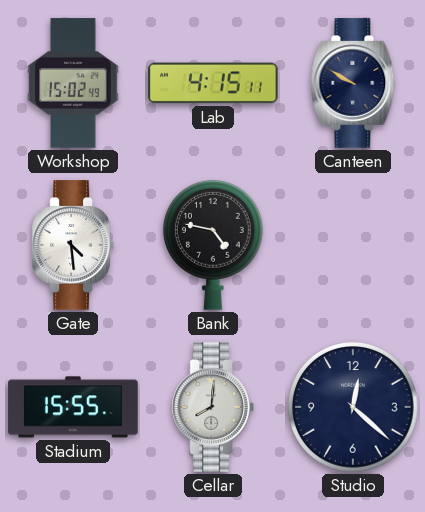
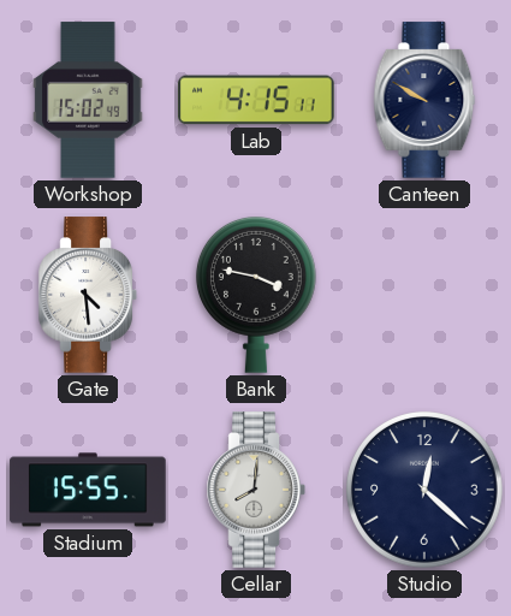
Bank: 4:47 -> 3:47
